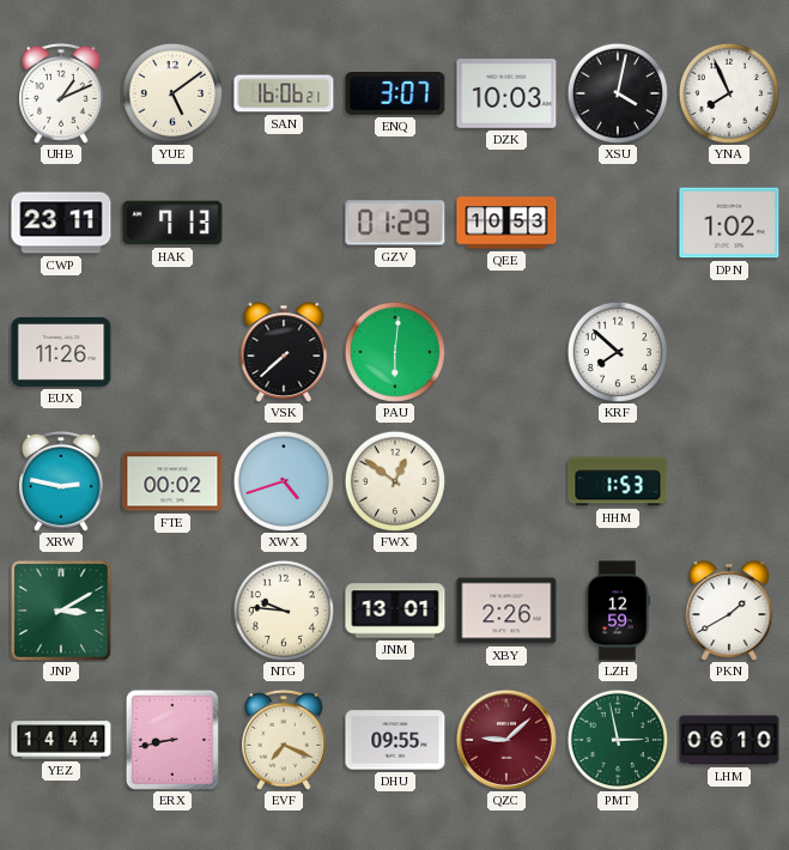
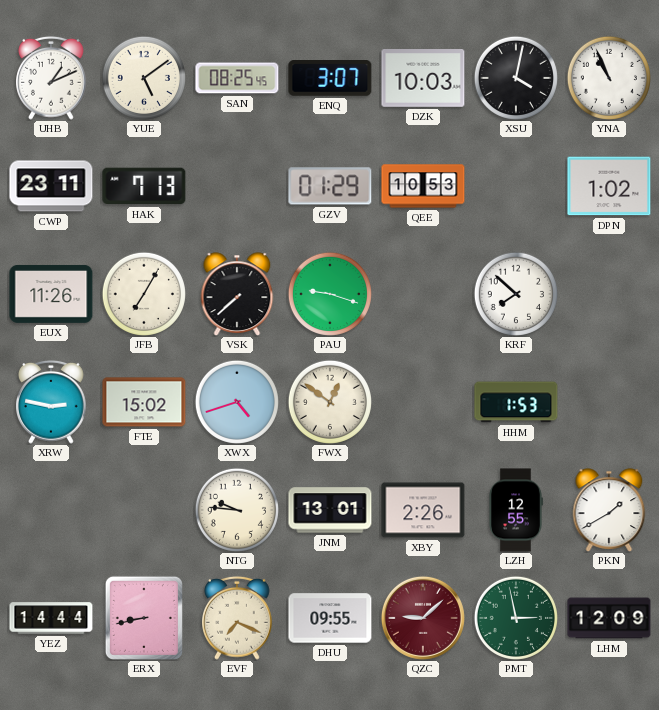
SAN: 16:06 -> 08:25
YNA: 7:56 -> 10:56
JFB: none -> 7:05
PAU: 6:01 -> 9:18
FTE: 00:02 -> 15:02
JNP: 3:10 -> none
LZH: 12:59 -> 12:55
LHM: 06:10 -> 12:09
